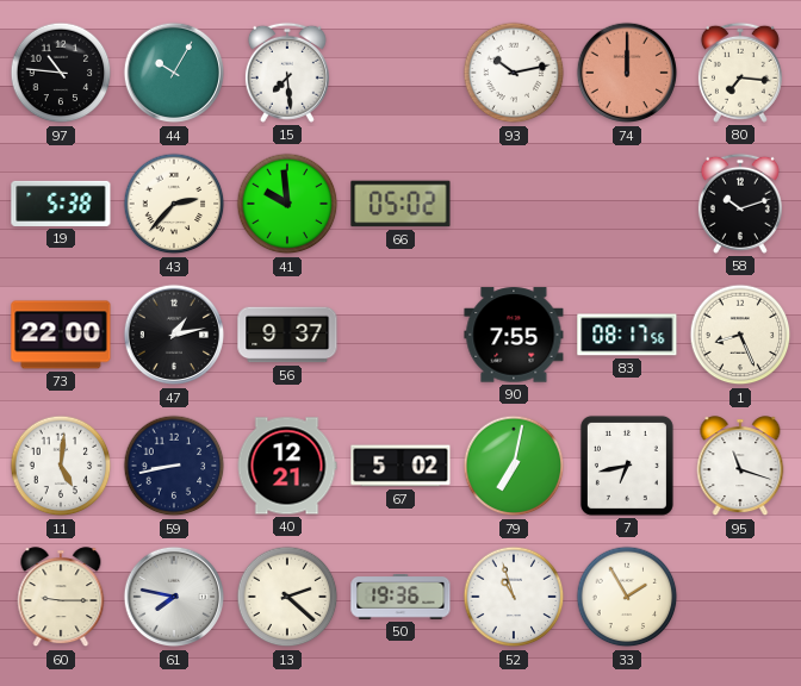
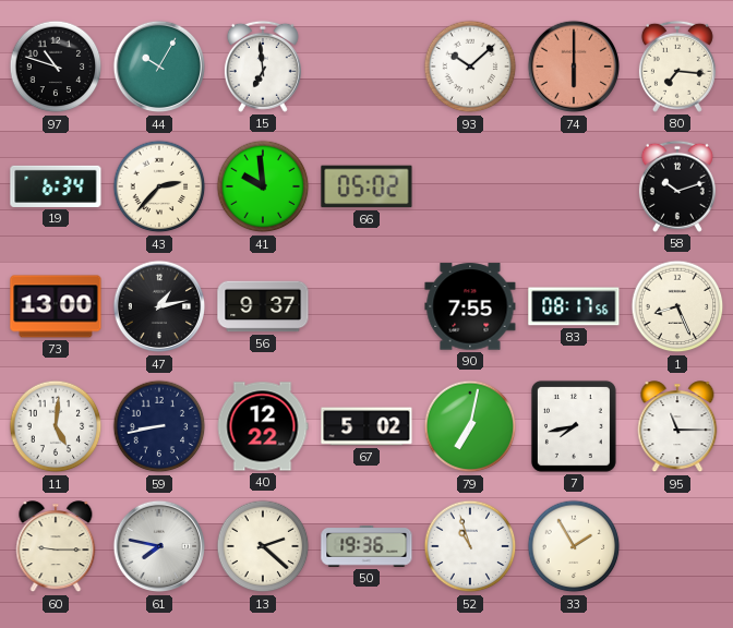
97: 10:46 -> 10:48
15: 7:29 -> 6:59
93: 10:13 -> 10:08
74: 12:00 -> 6:00
19: 5:38 -> 6:34
73: 22:00 -> 13:00
40: 12:21 -> 12:22
7: 6:43 -> 7:43
95: 11:18 -> 11:15
